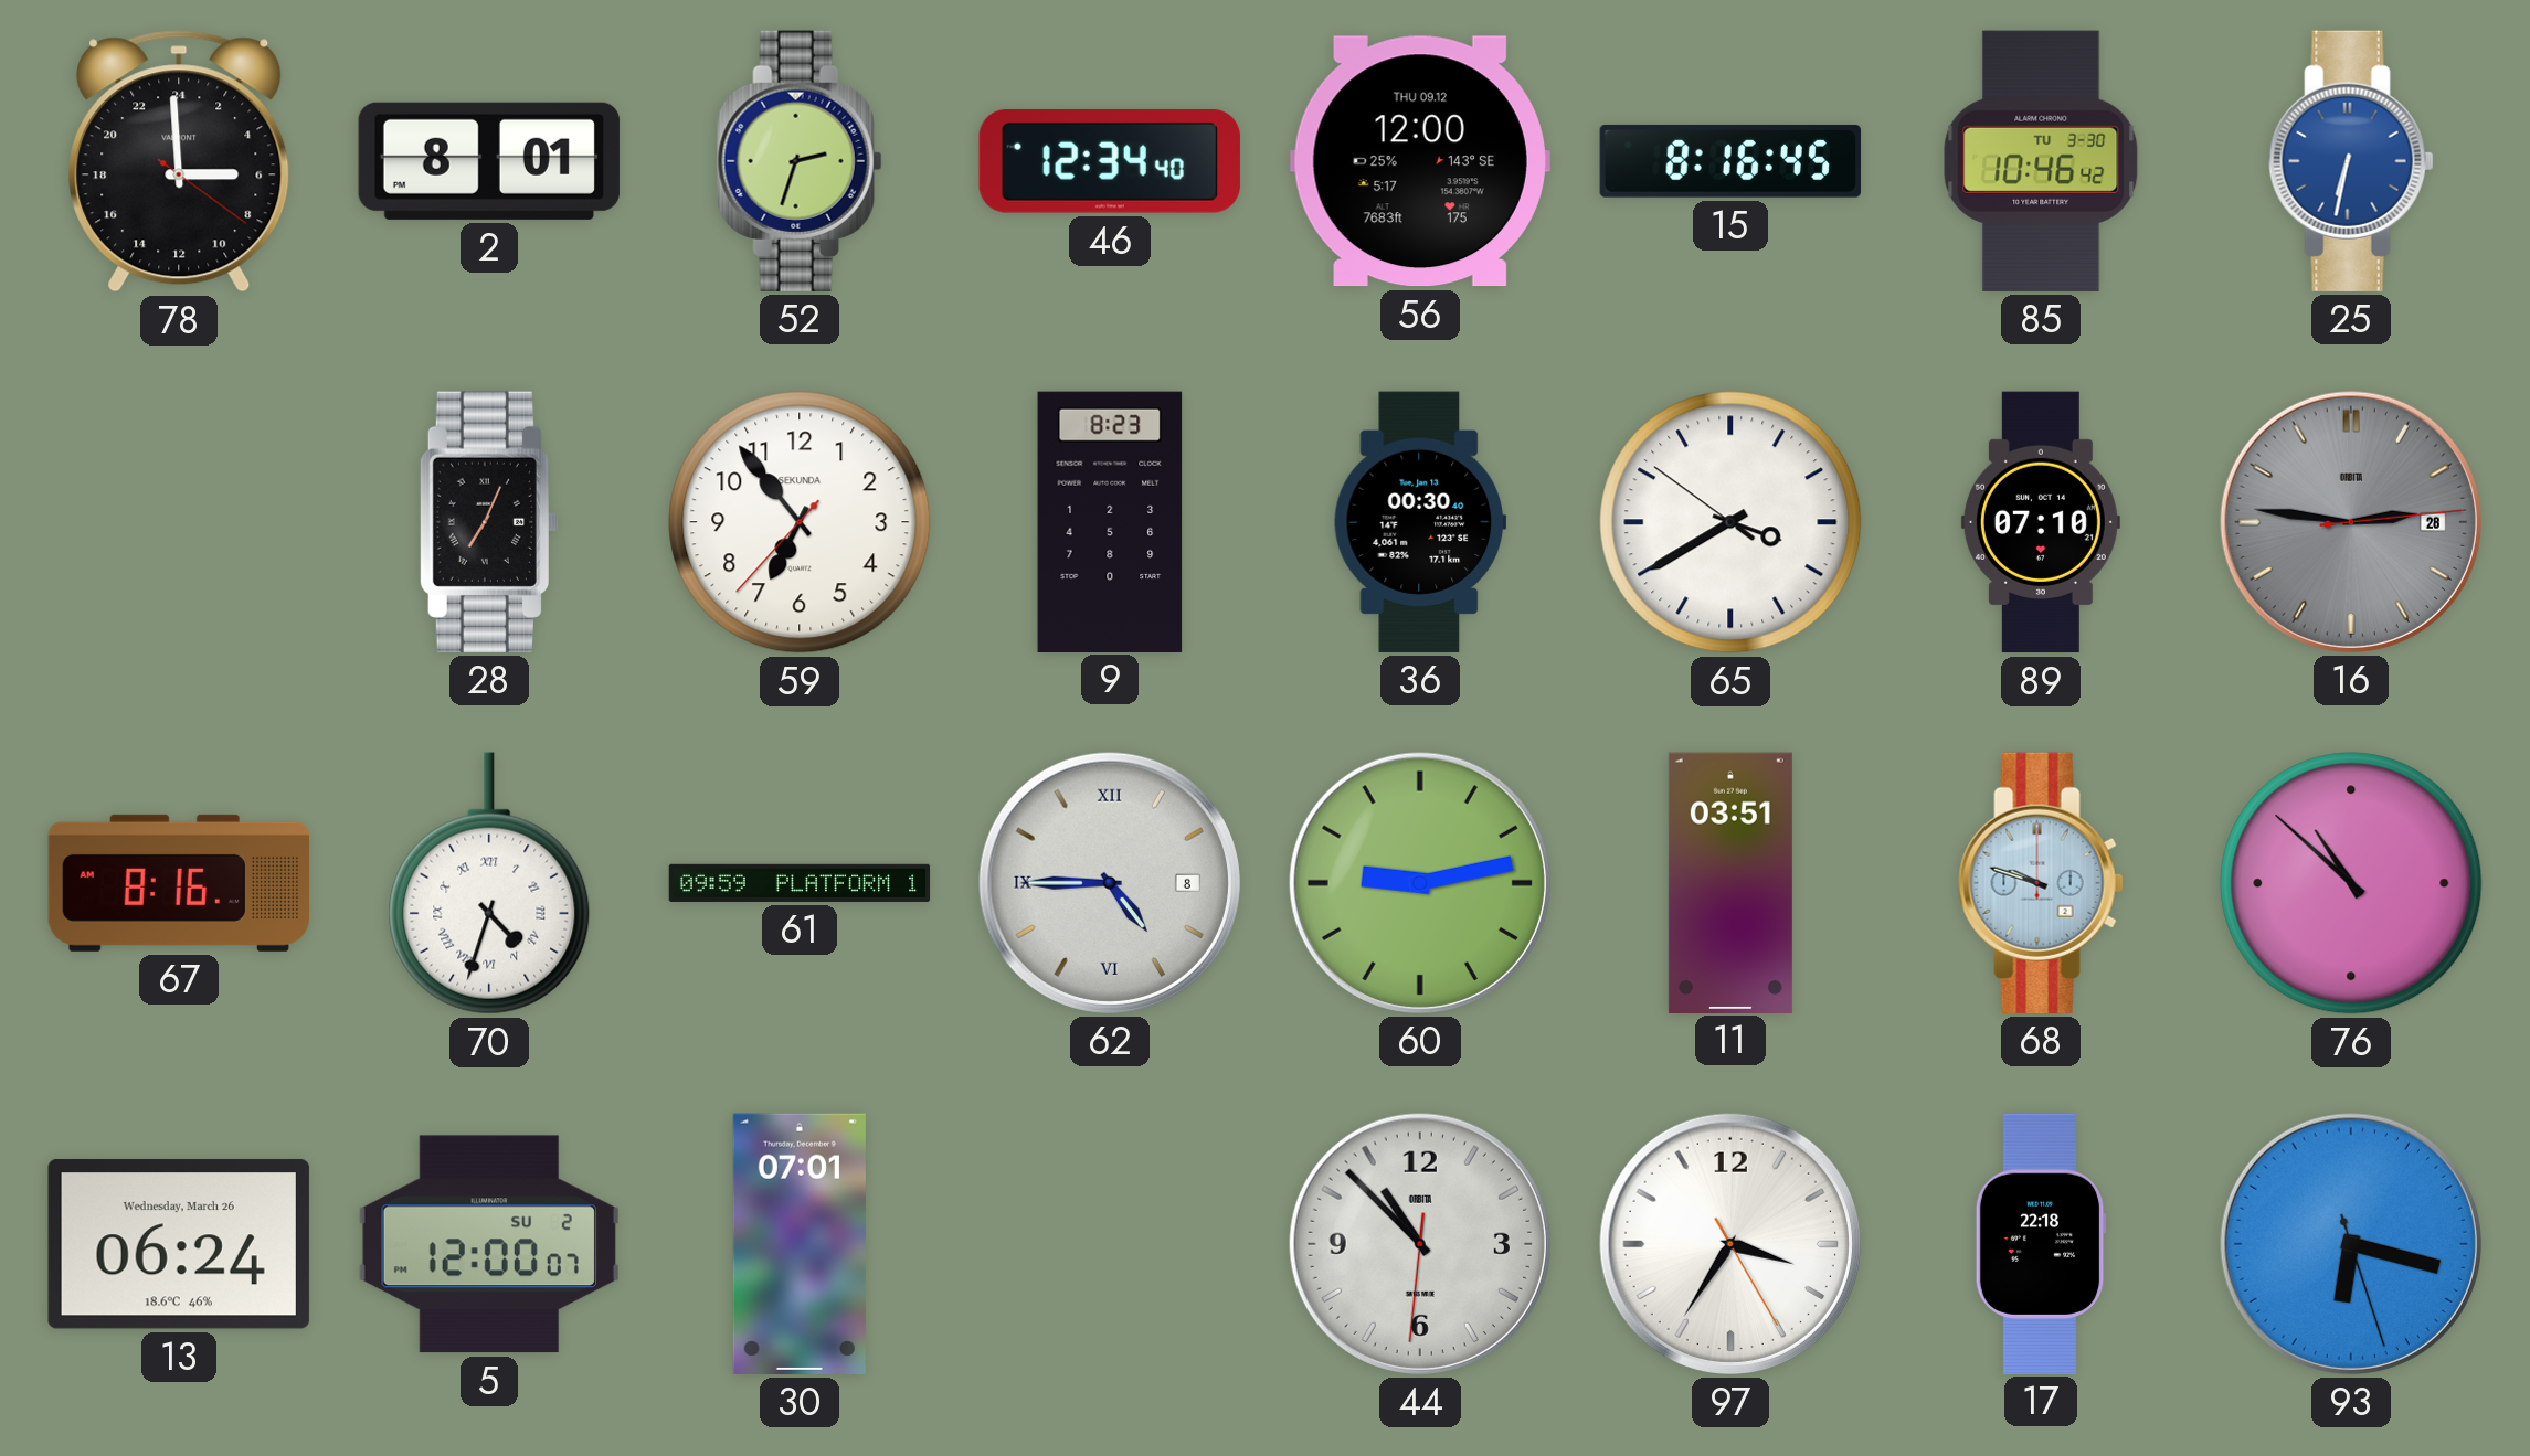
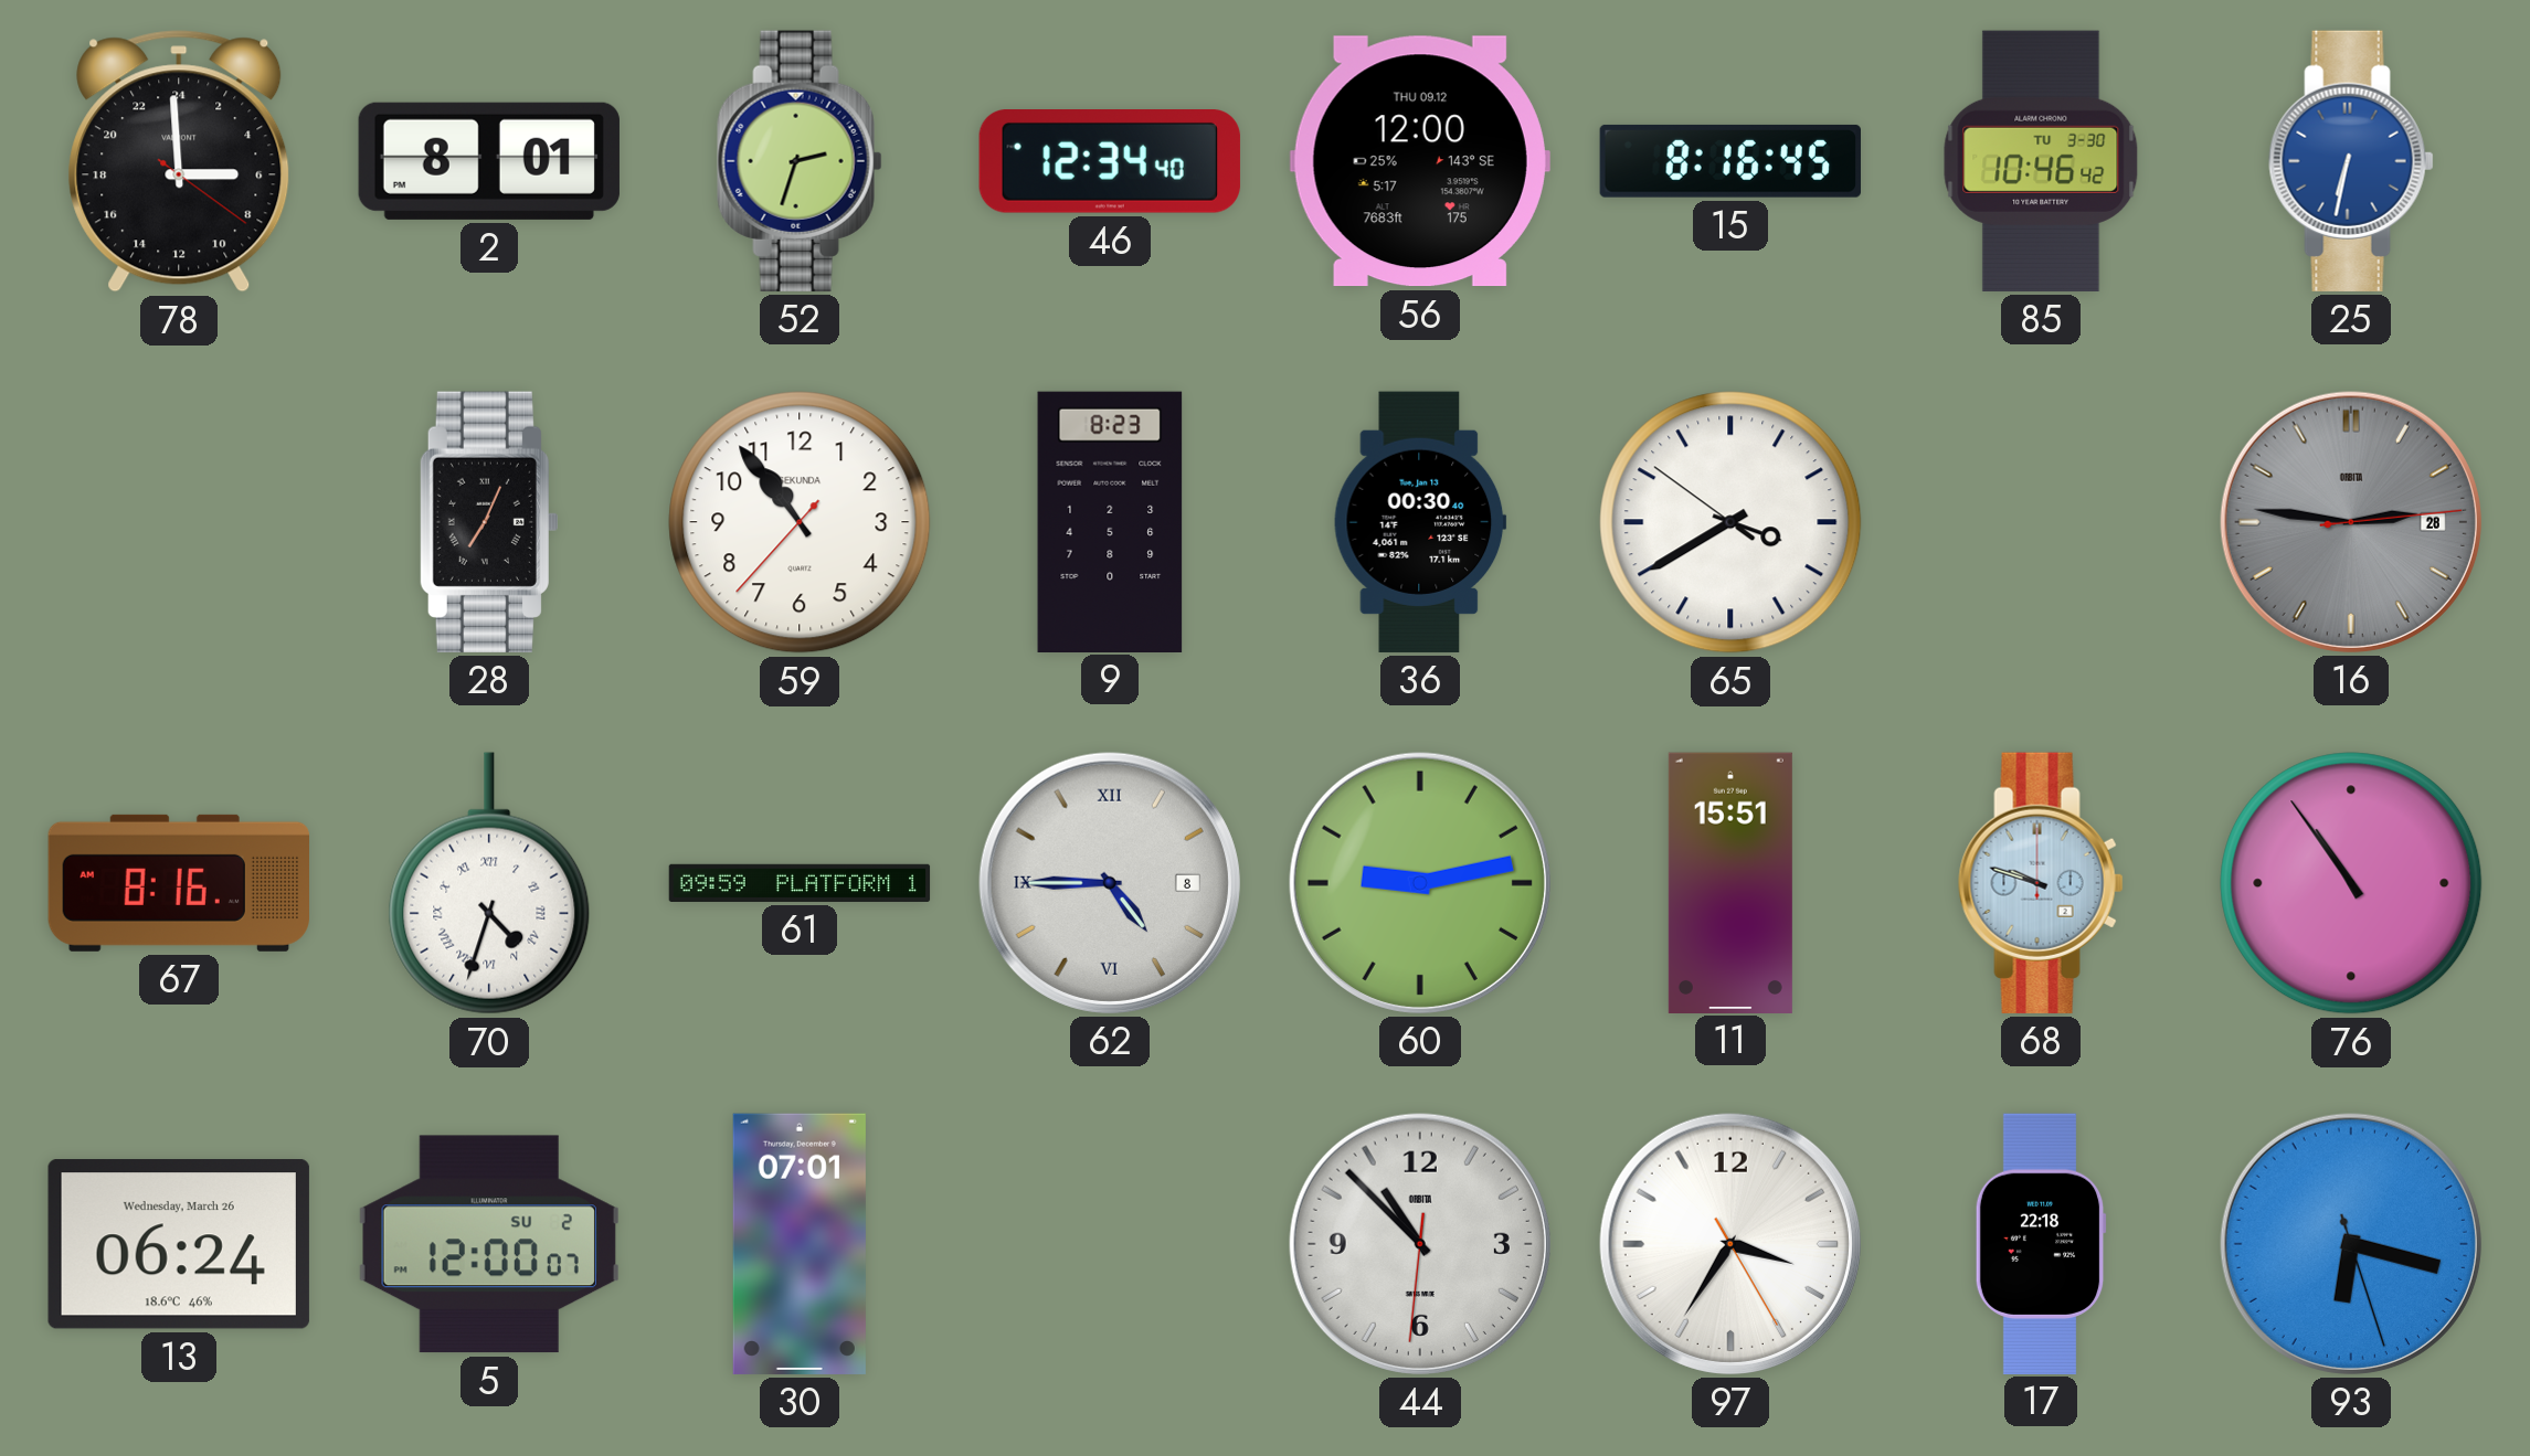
59: 6:53 -> 10:53
89: 07:10 -> none
11: 03:51 -> 15:51
76: 10:52 -> 10:54
